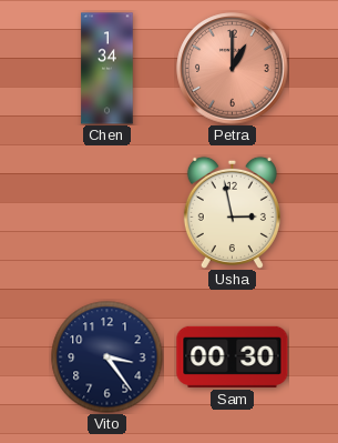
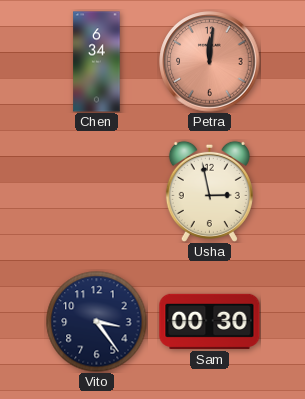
Chen: 1:34 -> 6:34
Petra: 1:00 -> 12:01
